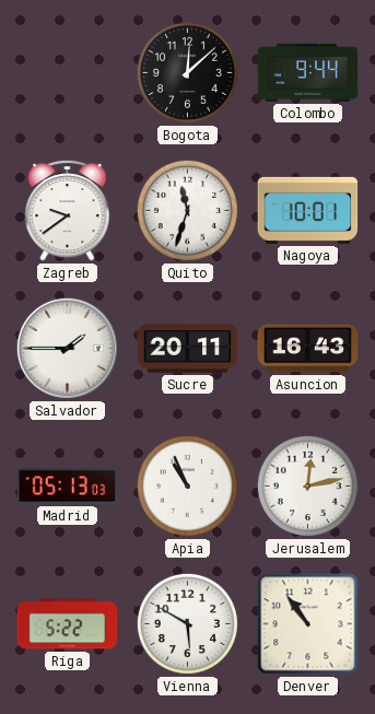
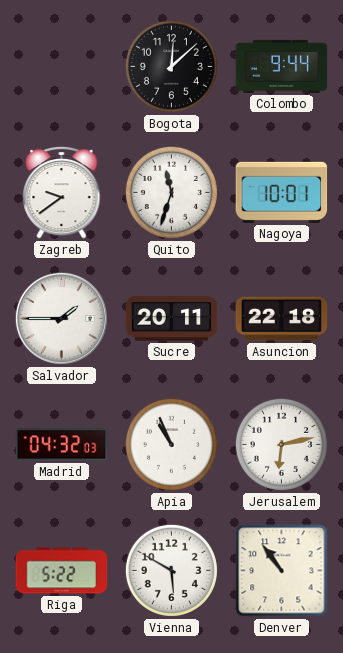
Asuncion: 16:43 -> 22:18
Madrid: 05:13 -> 04:32
Jerusalem: 12:13 -> 6:13
